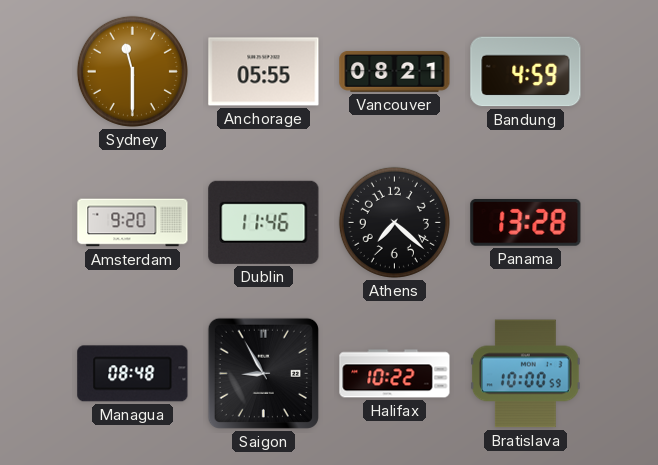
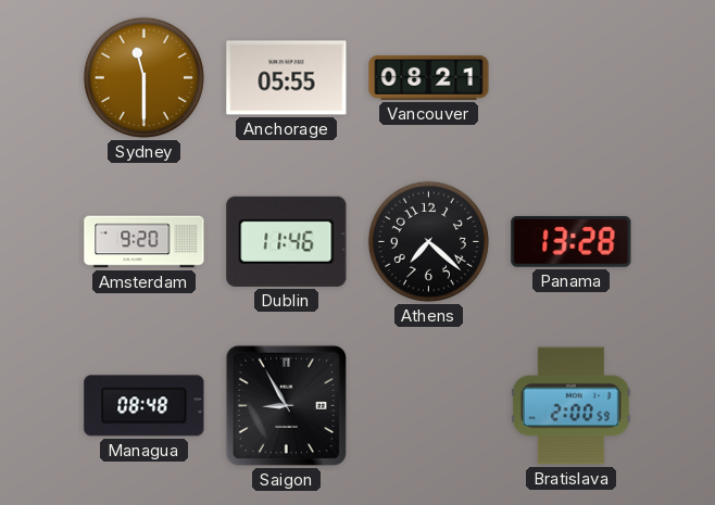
Bandung: 4:59 -> none
Halifax: 10:22 -> none
Bratislava: 10:00 -> 2:00
